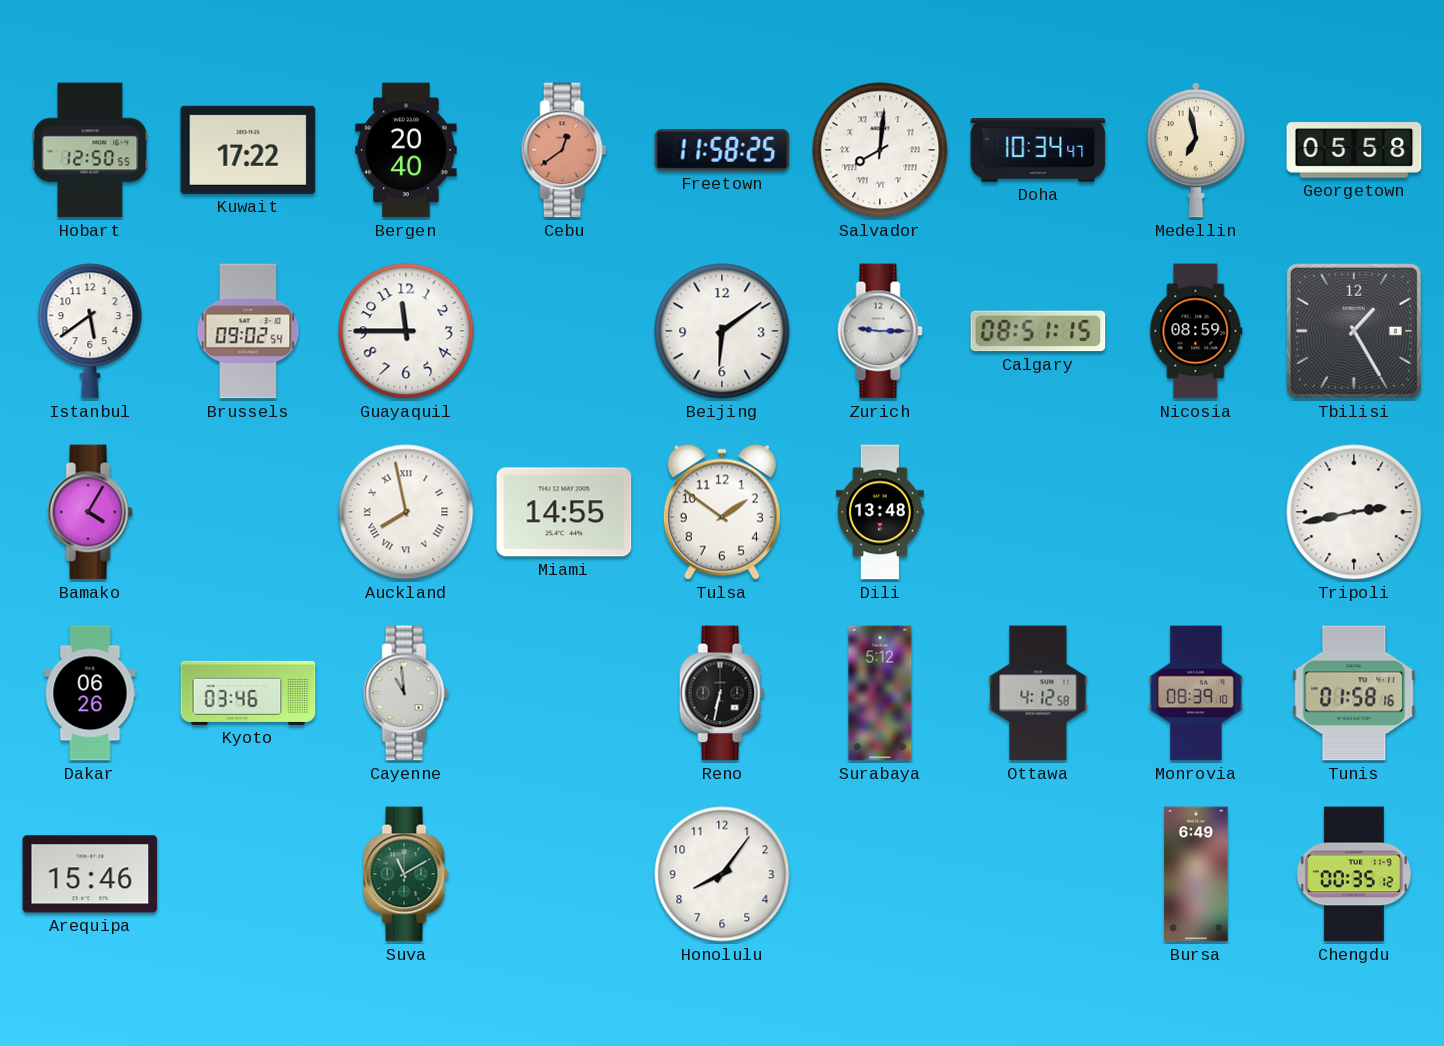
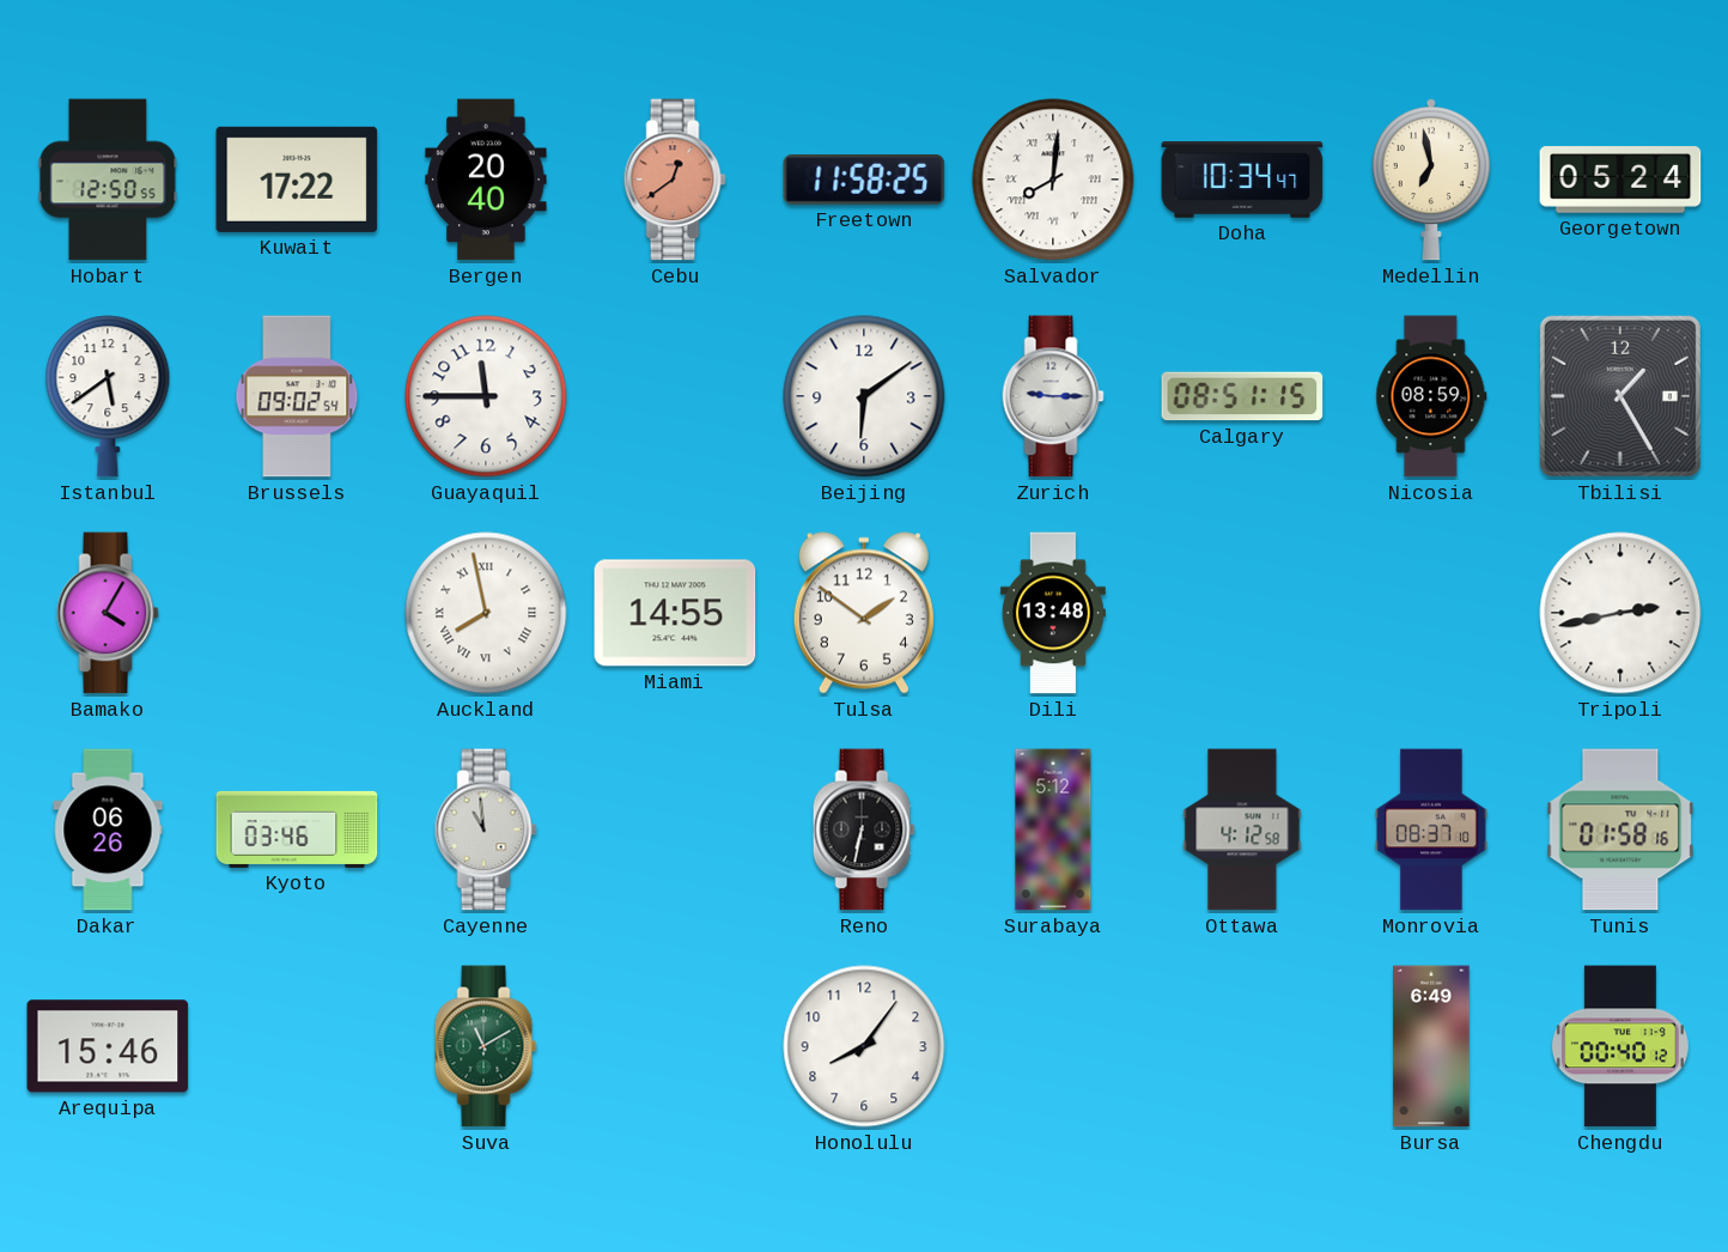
Georgetown: 05:58 -> 05:24
Monrovia: 08:39 -> 08:37
Chengdu: 00:35 -> 00:40
